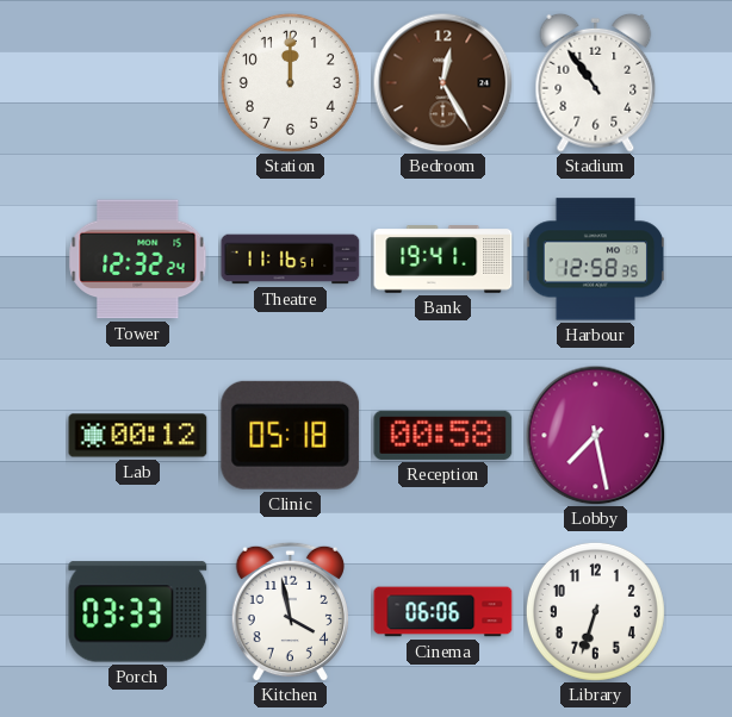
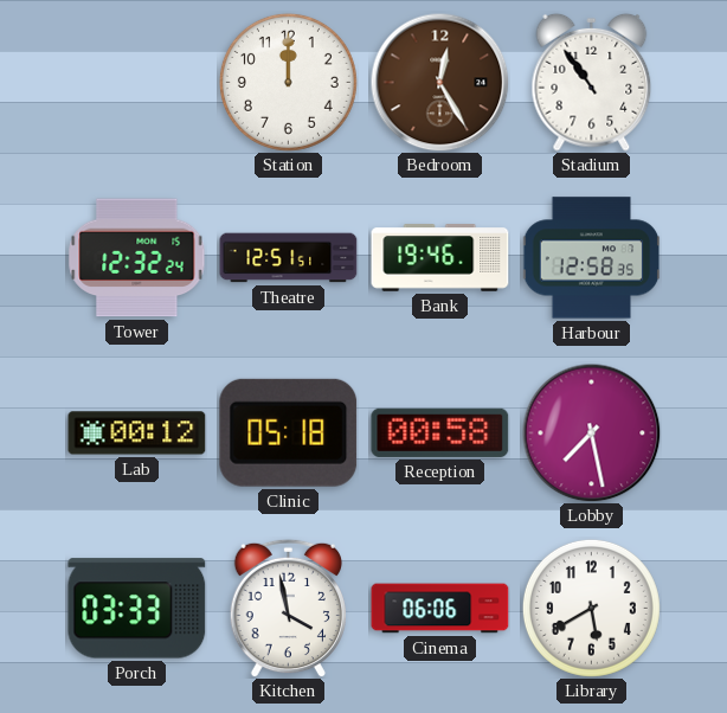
Theatre: 11:16 -> 12:51
Bank: 19:41 -> 19:46
Library: 6:33 -> 5:40
